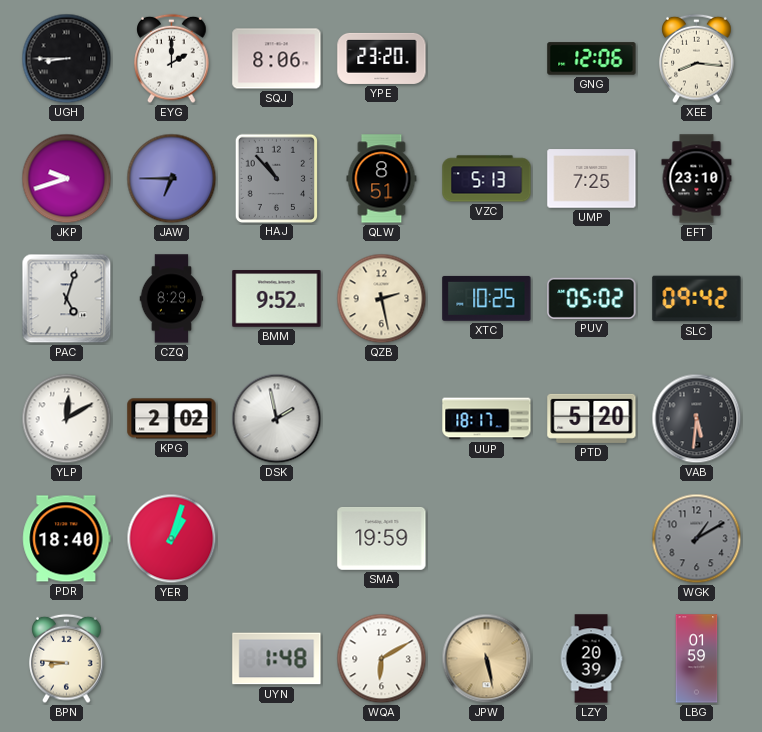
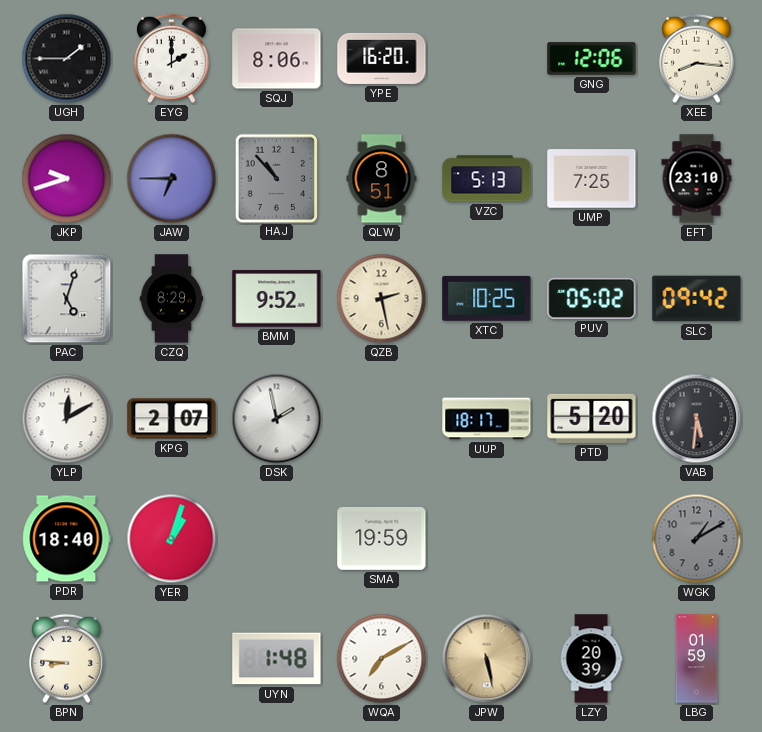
UGH: 8:45 -> 1:45
YPE: 23:20 -> 16:20
KPG: 2:02 -> 2:07
WQA: 6:10 -> 7:10
